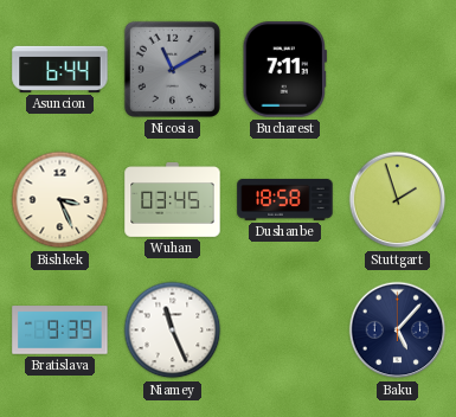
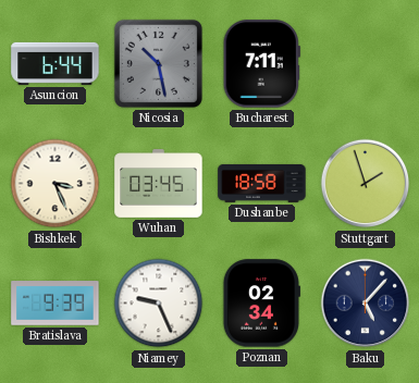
Nicosia: 11:10 -> 10:28
Niamey: 11:26 -> 9:26
Poznan: none -> 02:34
